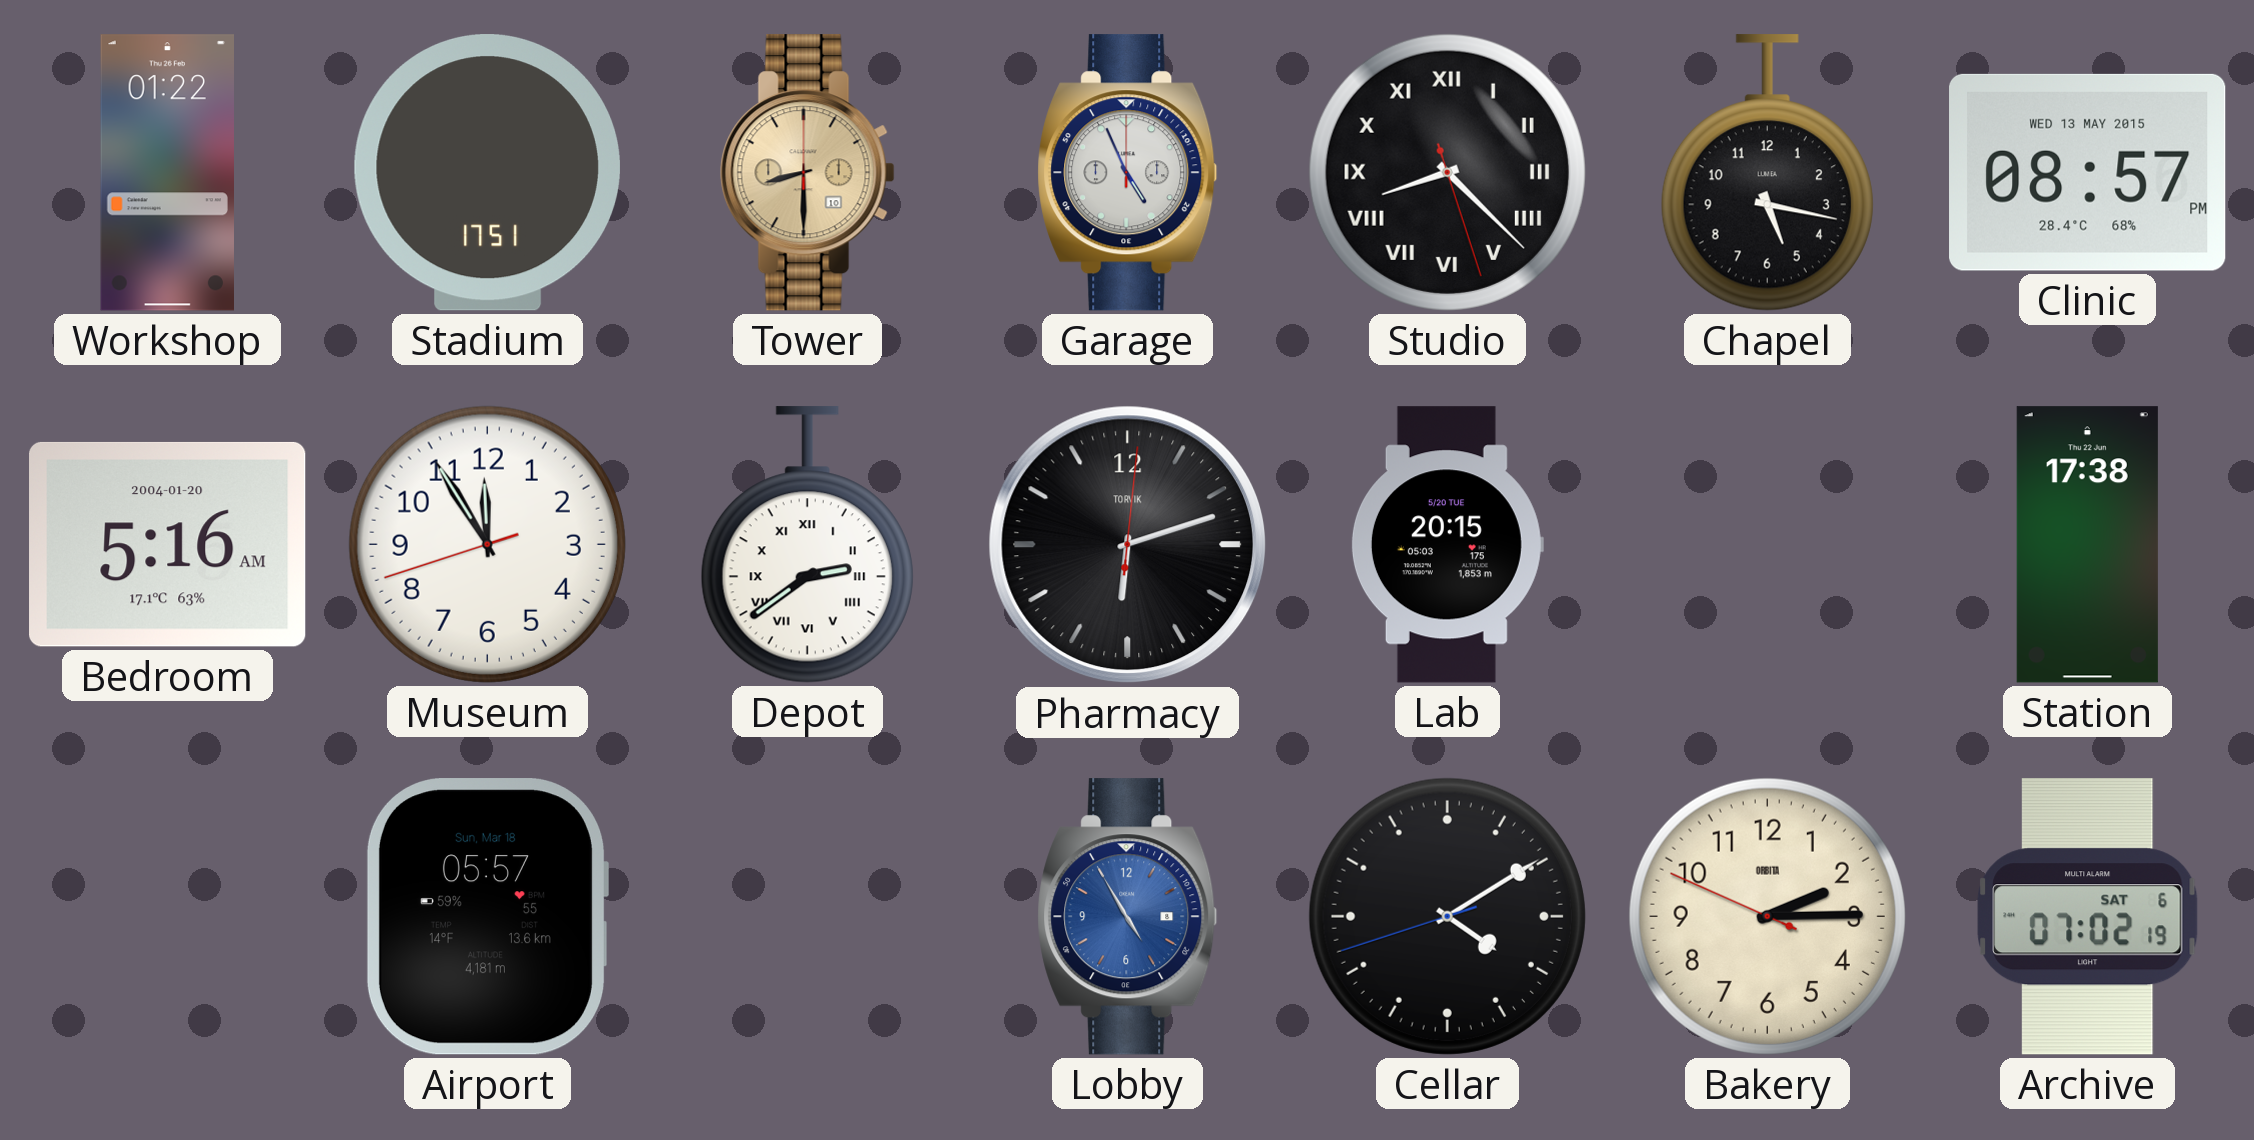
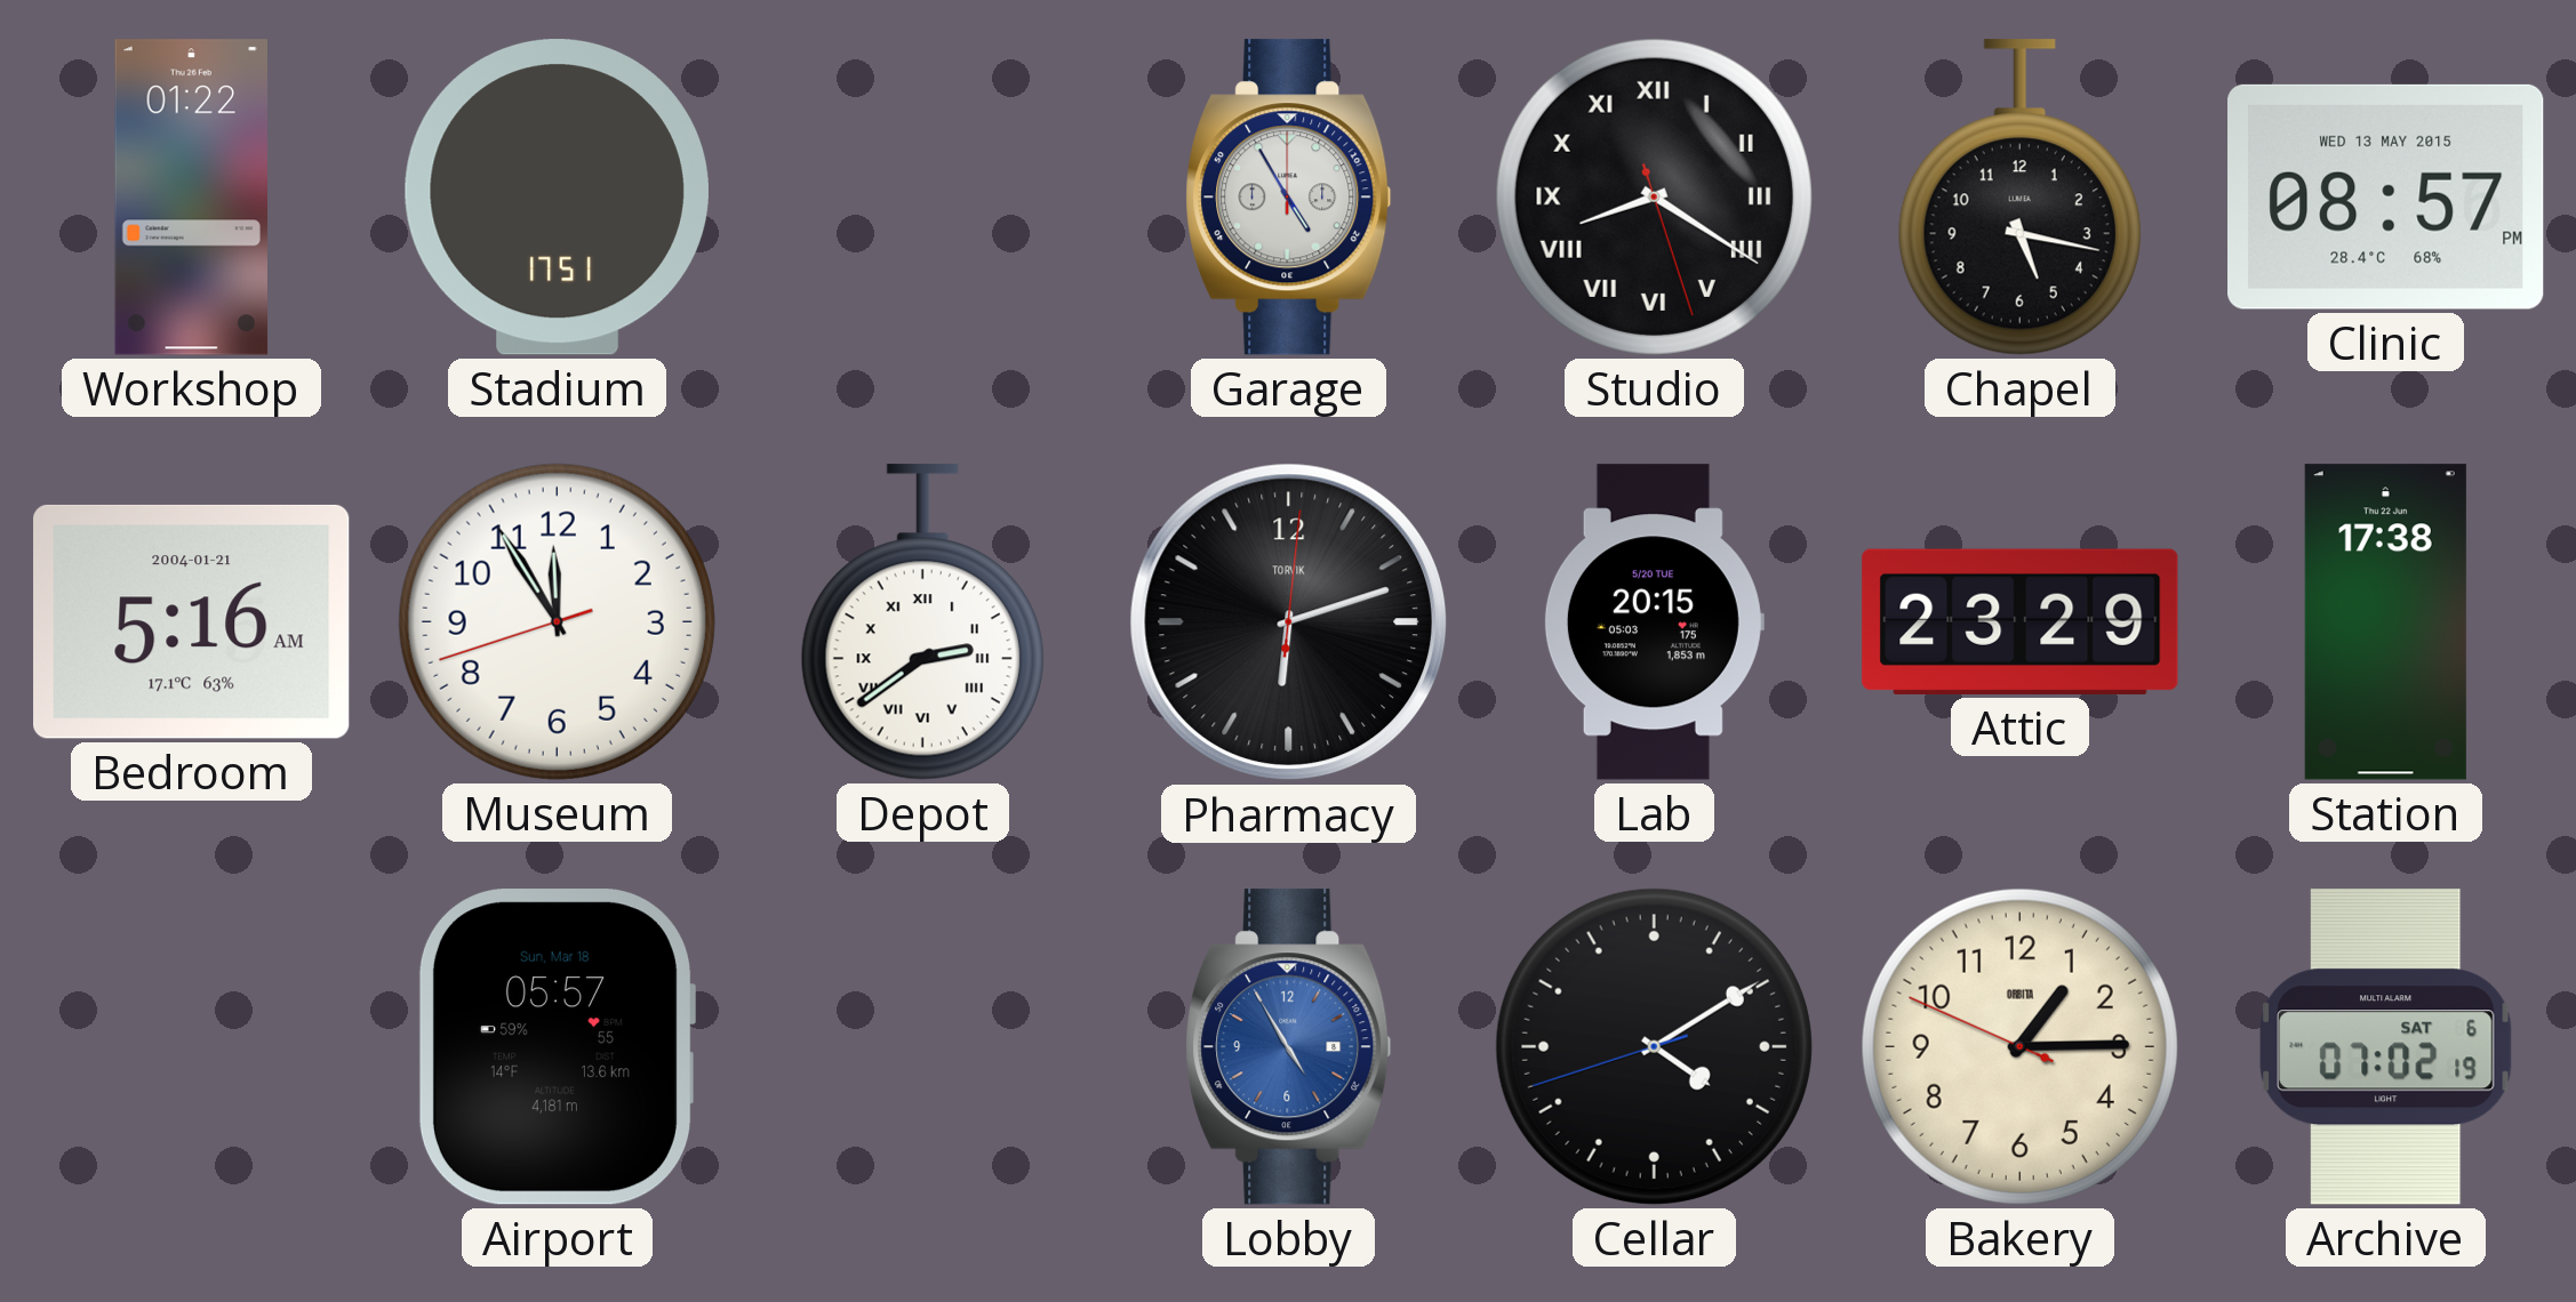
Tower: 8:30 -> none
Garage: 4:56 -> 4:55
Studio: 8:22 -> 8:20
Bedroom date: 2004-01-20 -> 2004-01-21
Attic: none -> 23:29
Bakery: 2:14 -> 1:14
